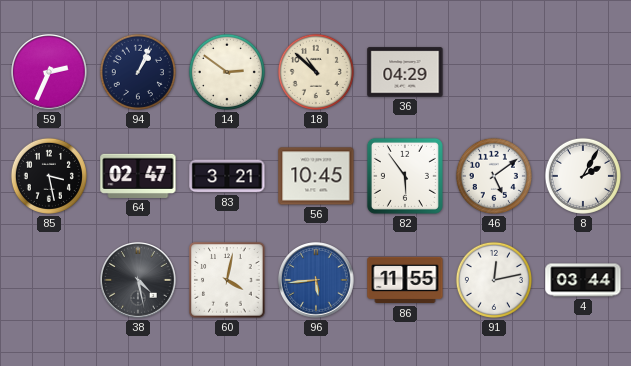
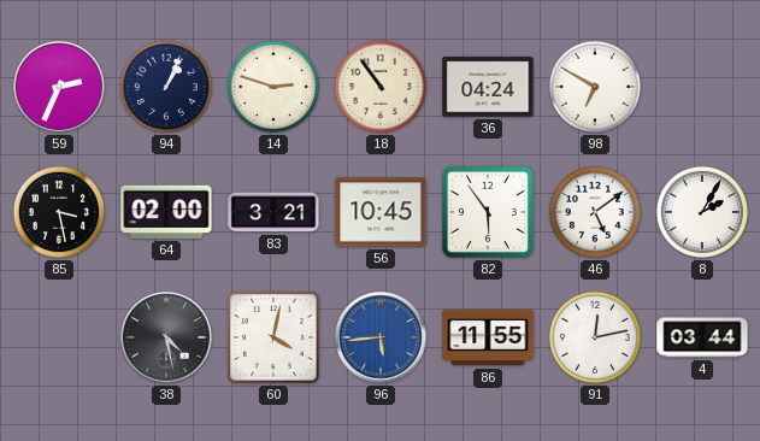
14: 2:51 -> 2:48
18: 10:52 -> 10:54
36: 04:29 -> 04:24
98: none -> 6:50
64: 02:47 -> 02:00
